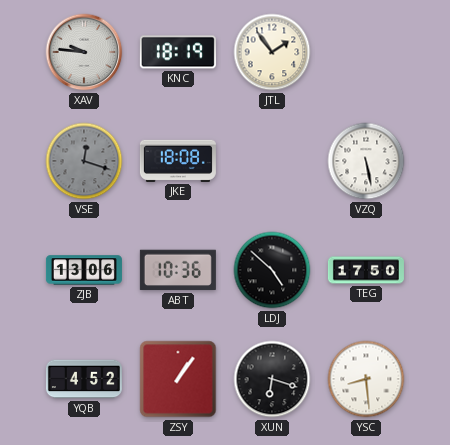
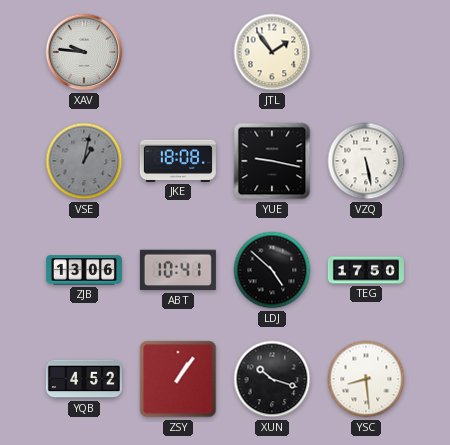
KNC: 18:19 -> none
VSE: 12:18 -> 1:02
YUE: none -> 9:17
ABT: 10:36 -> 10:41
XUN: 6:18 -> 10:18
